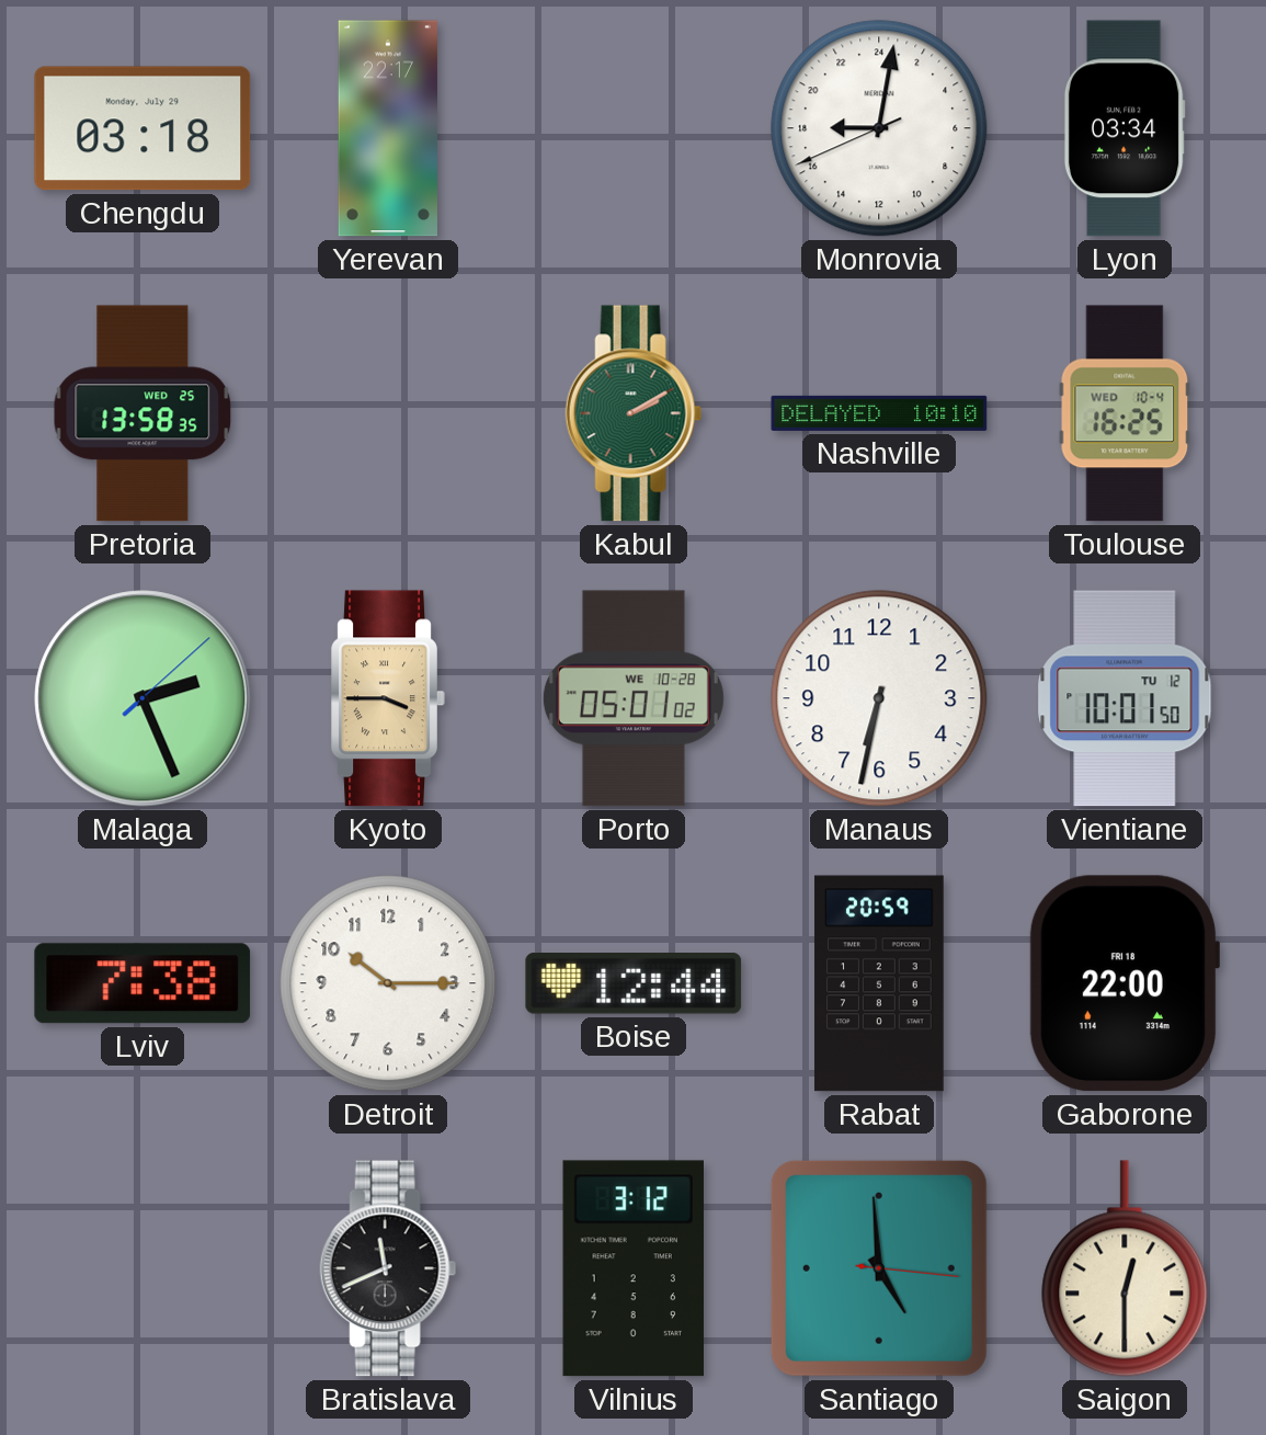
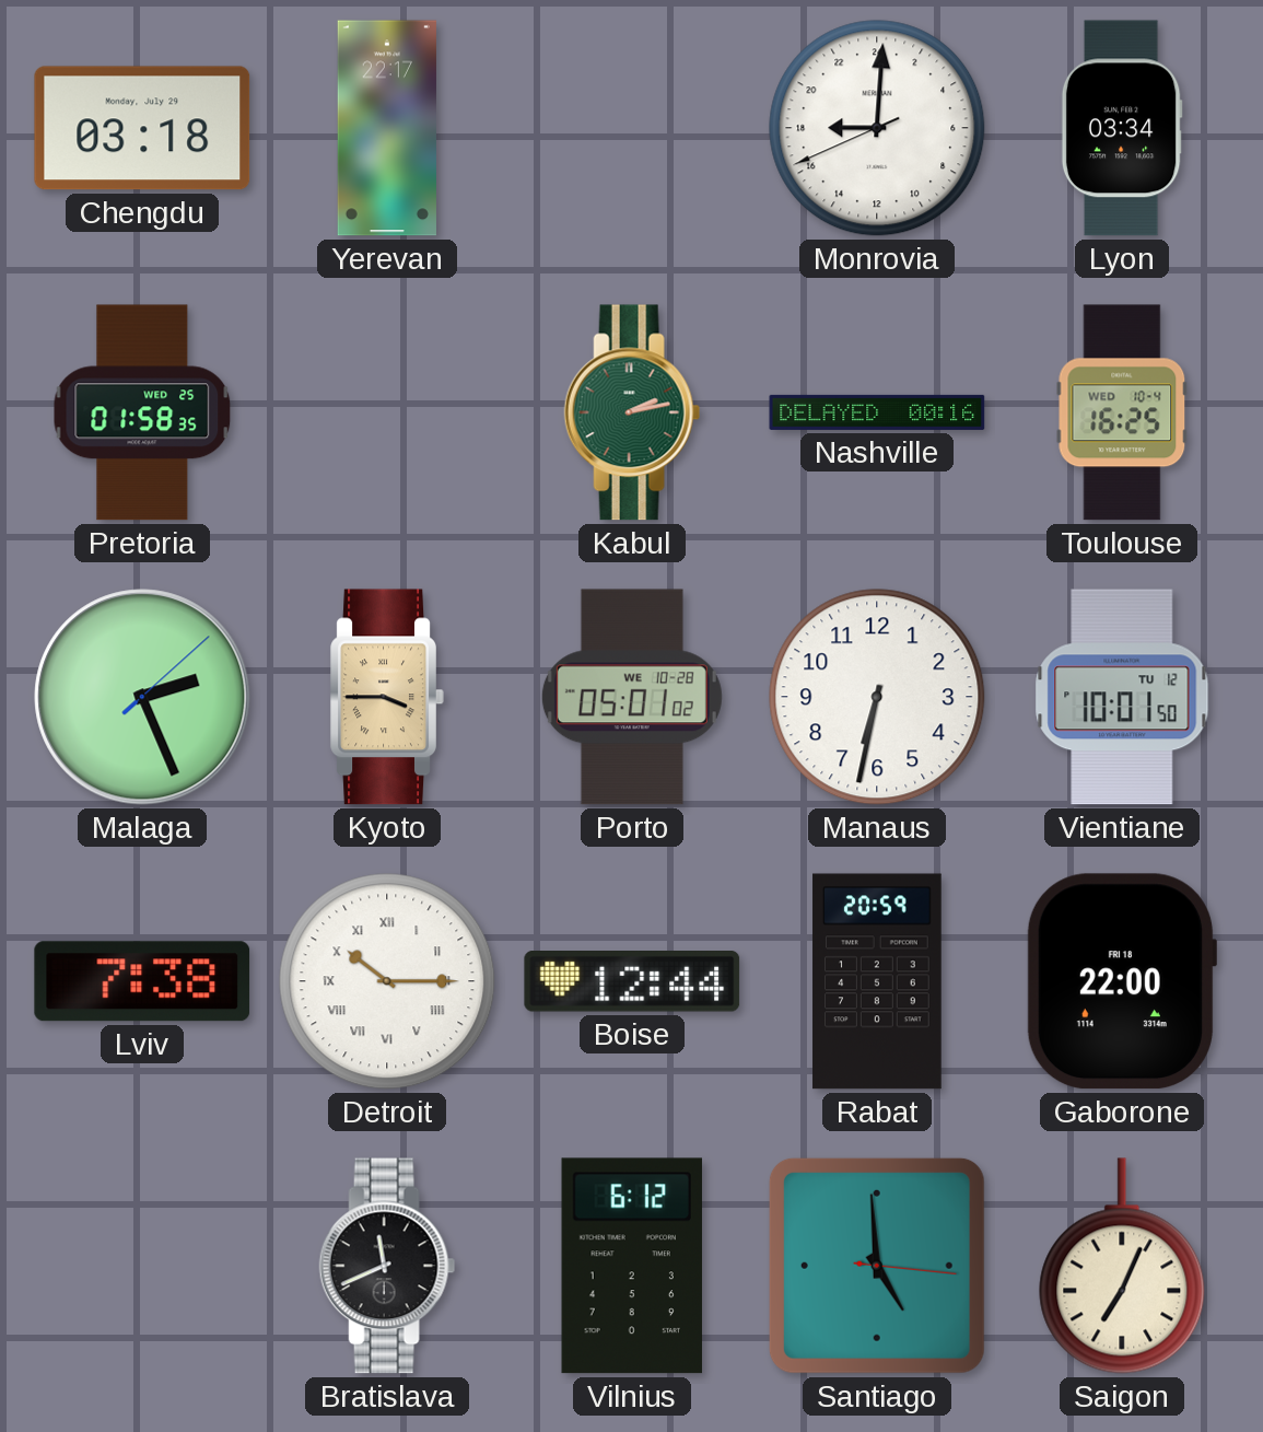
Monrovia: 18:01 -> 18:00
Pretoria: 13:58 -> 01:58
Kabul: 2:10 -> 2:13
Nashville: 10:10 -> 00:16
Detroit numerals: Arabic -> Roman
Vilnius: 3:12 -> 6:12
Saigon: 12:30 -> 7:04
